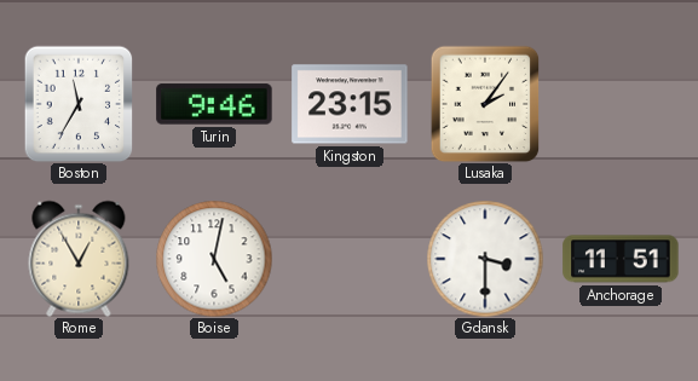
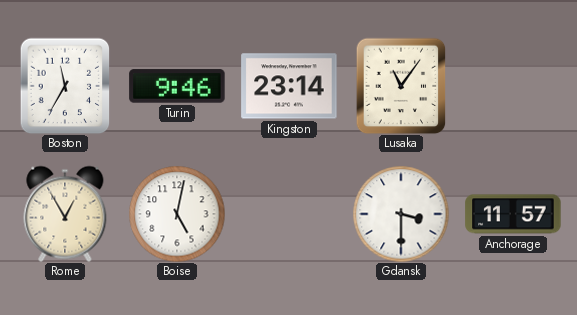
Kingston: 23:15 -> 23:14
Lusaka: 2:06 -> 11:06
Anchorage: 11:51 -> 11:57
